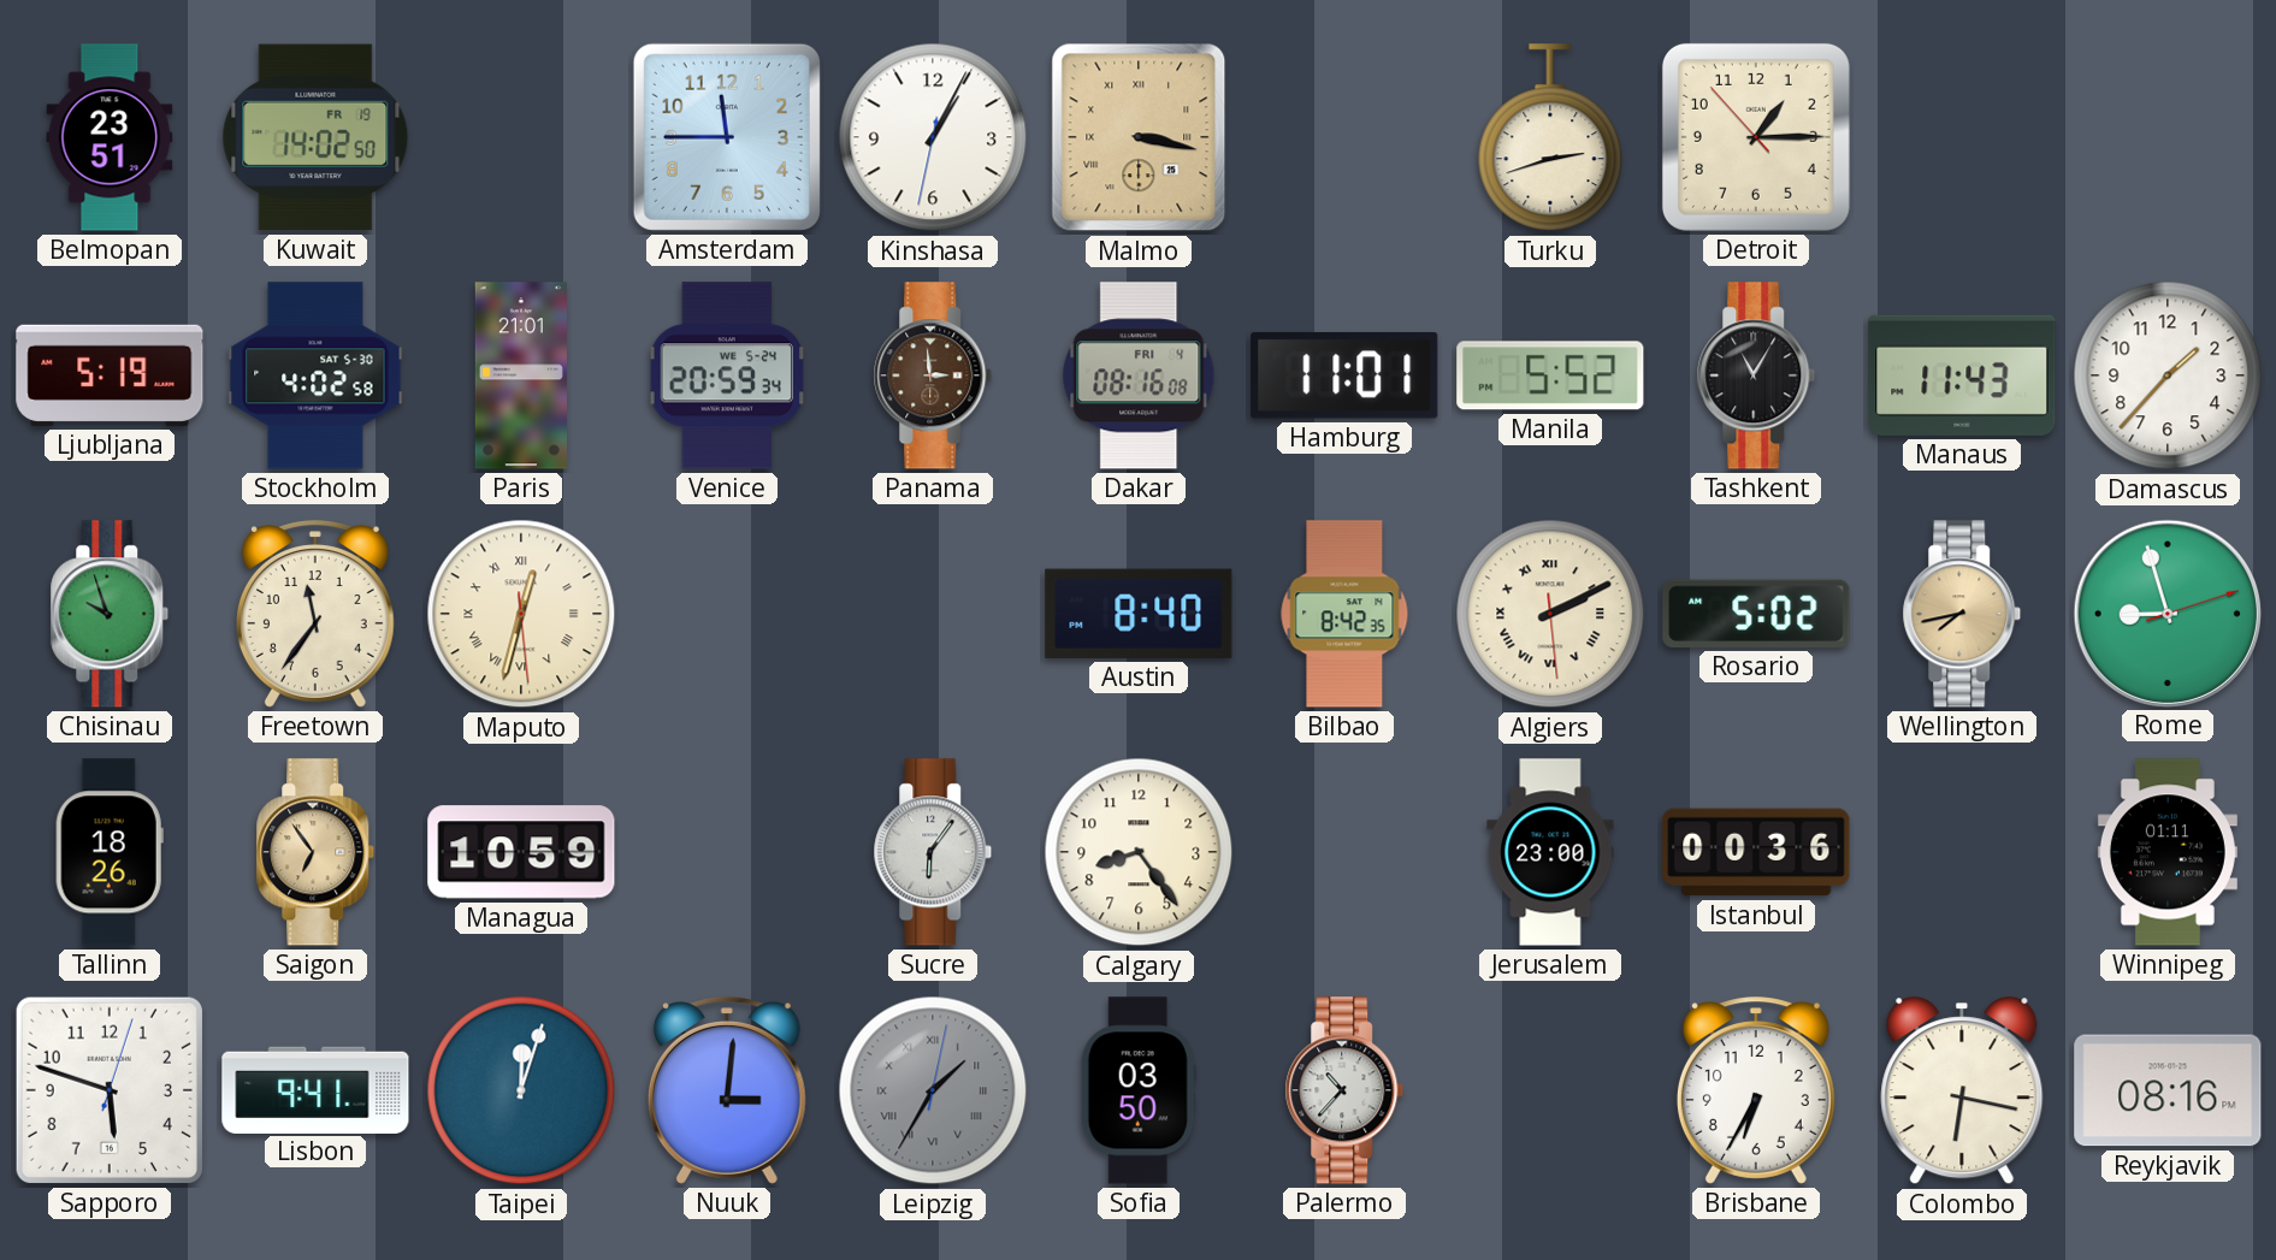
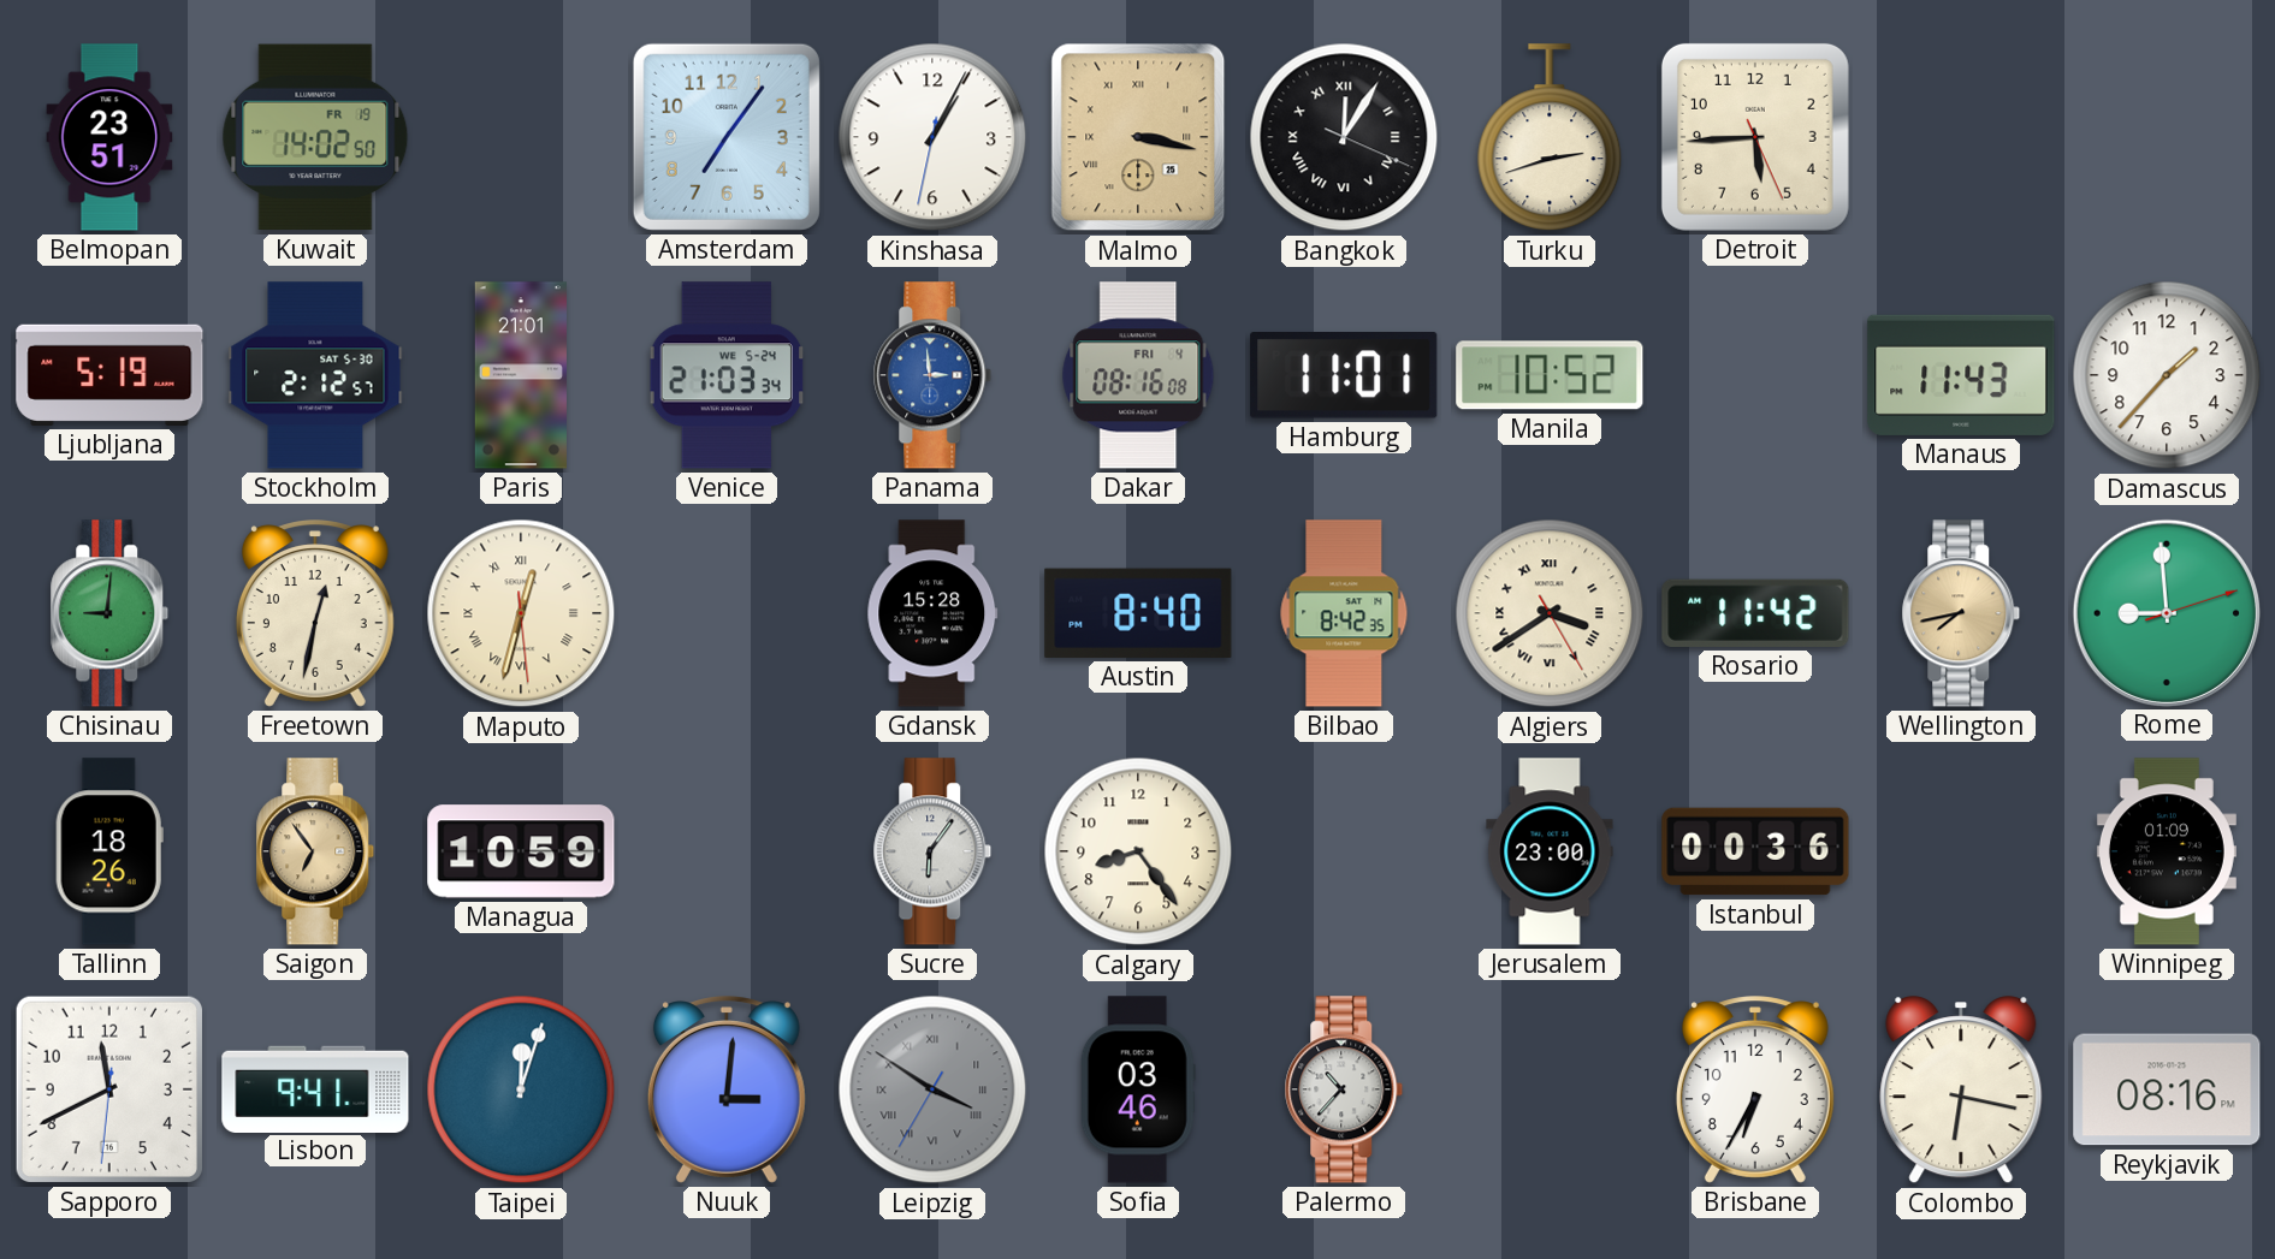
Amsterdam: 11:45 -> 7:06
Bangkok: none -> 12:05
Detroit: 1:14 -> 5:44
Stockholm: 4:02 -> 2:12
Venice: 20:59 -> 21:03
Panama dial: brown -> blue
Manila: 5:52 -> 10:52
Tashkent: 11:05 -> none
Chisinau: 9:57 -> 9:01
Freetown: 11:36 -> 12:32
Gdansk: none -> 15:28
Algiers: 2:10 -> 3:39
Rosario: 5:02 -> 11:42
Rome: 8:57 -> 8:59
Winnipeg: 01:11 -> 01:09
Sapporo: 5:48 -> 11:40
Leipzig: 1:35 -> 3:50
Sofia: 03:50 -> 03:46
